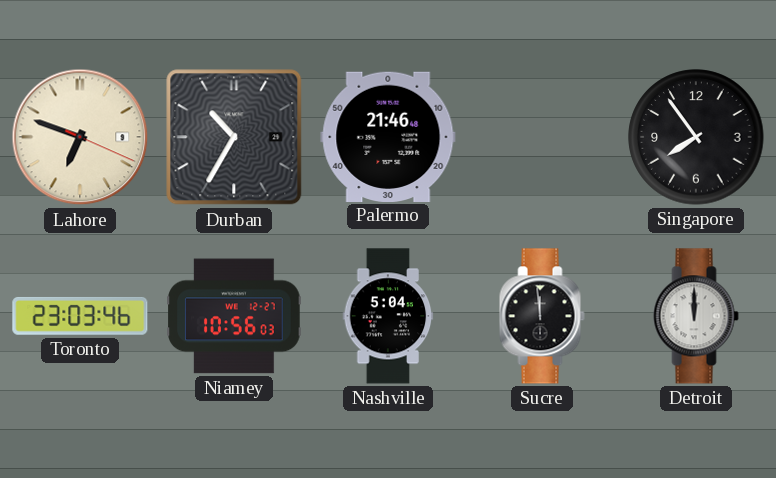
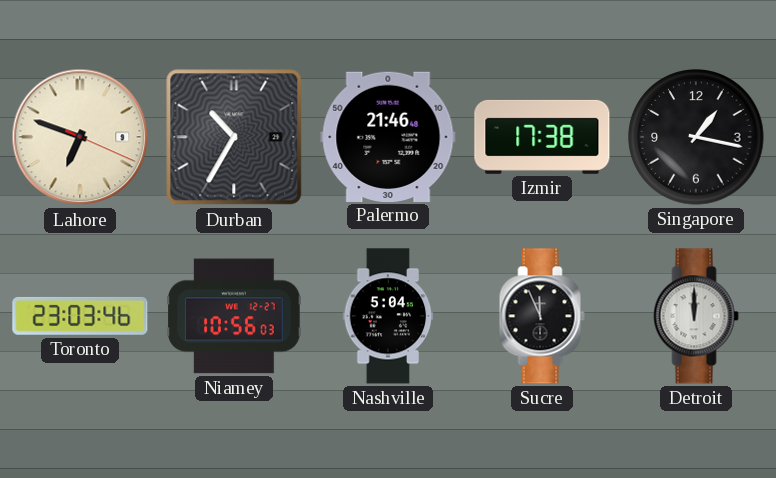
Izmir: none -> 17:38
Singapore: 7:54 -> 1:17
Sucre: 11:59 -> 11:56
